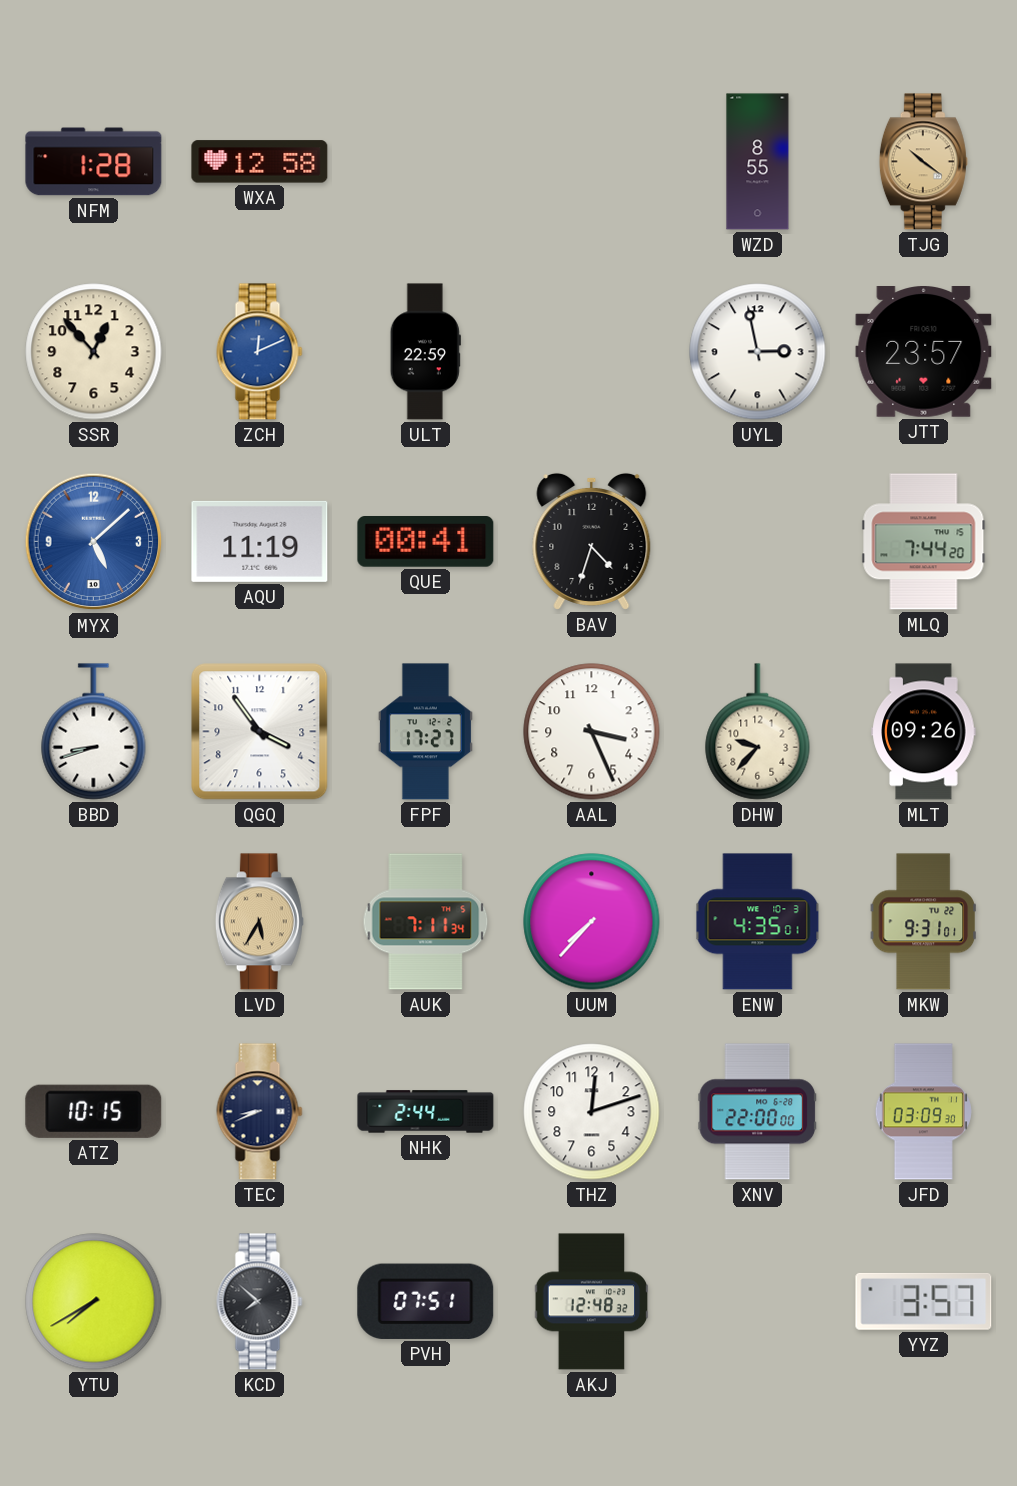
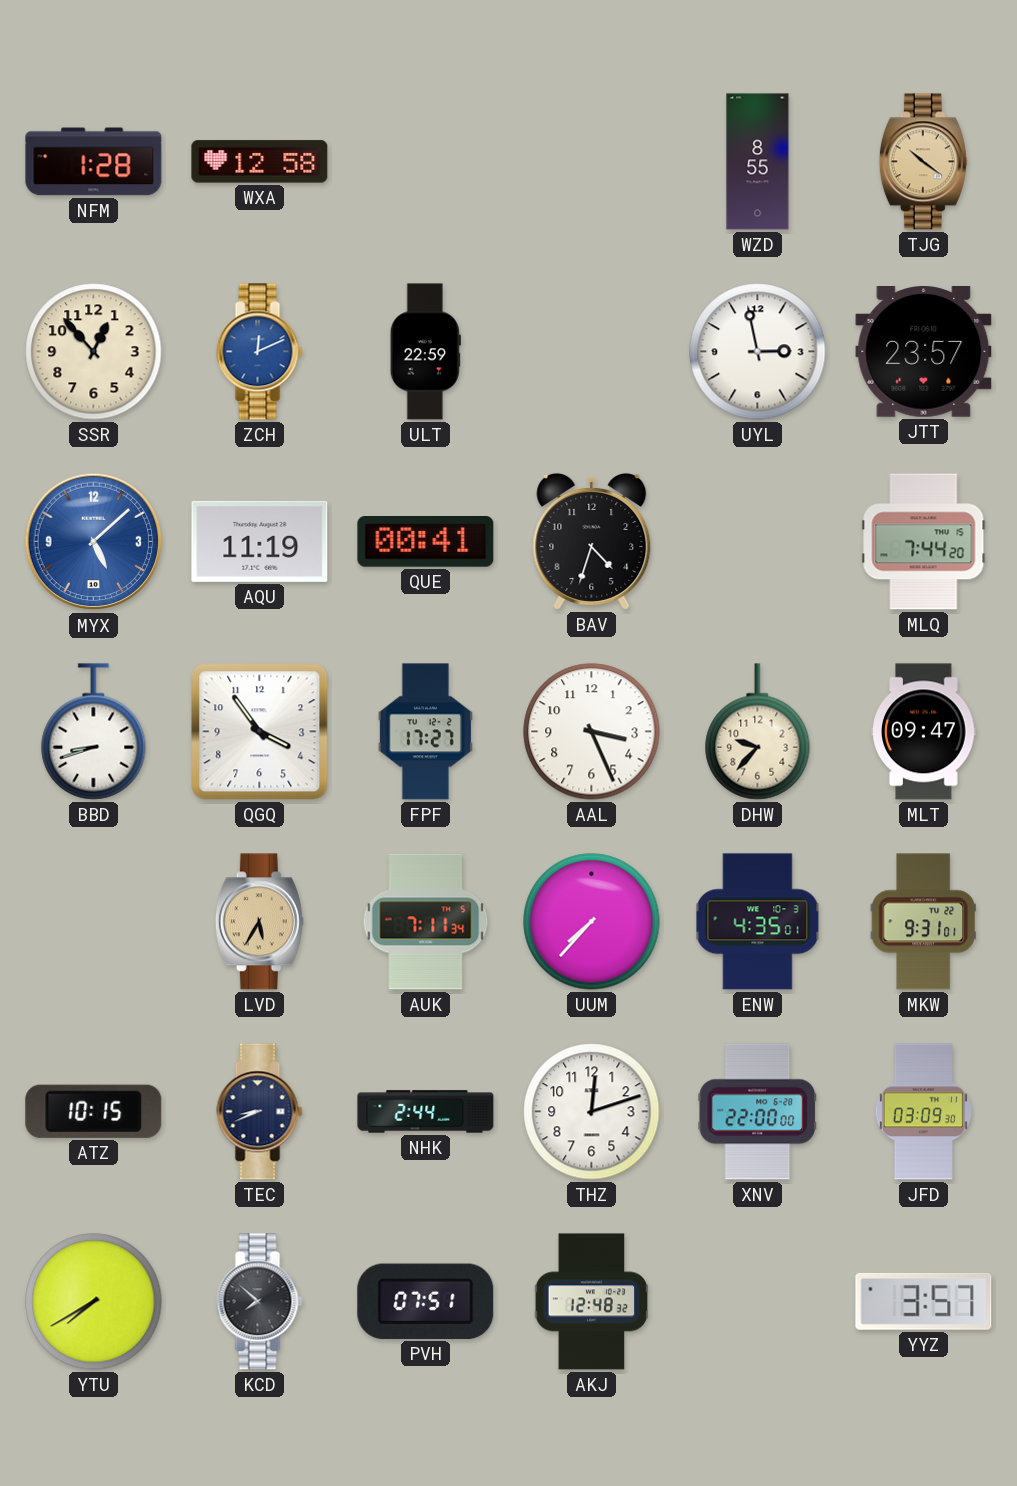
MLT: 09:26 -> 09:47
